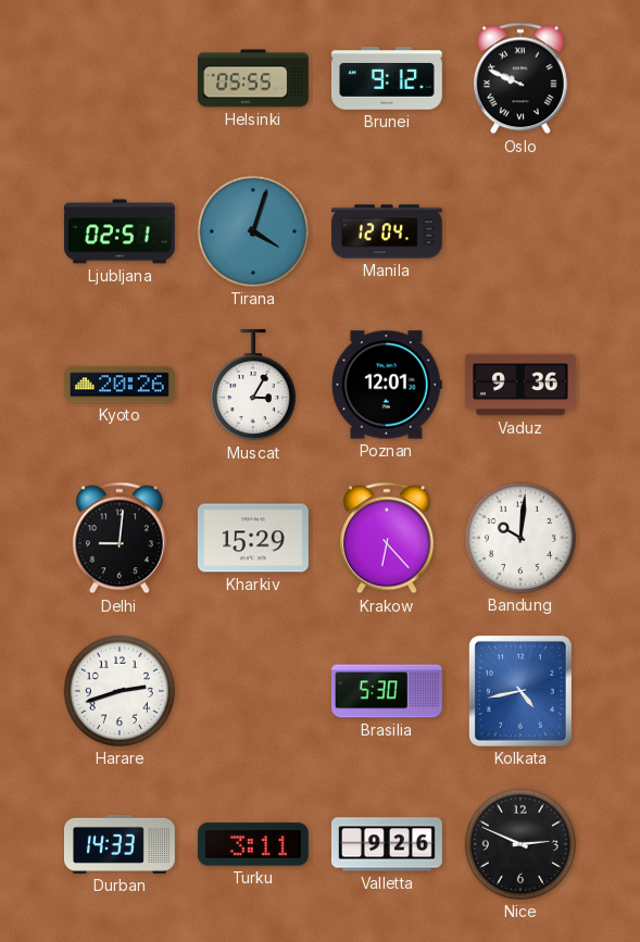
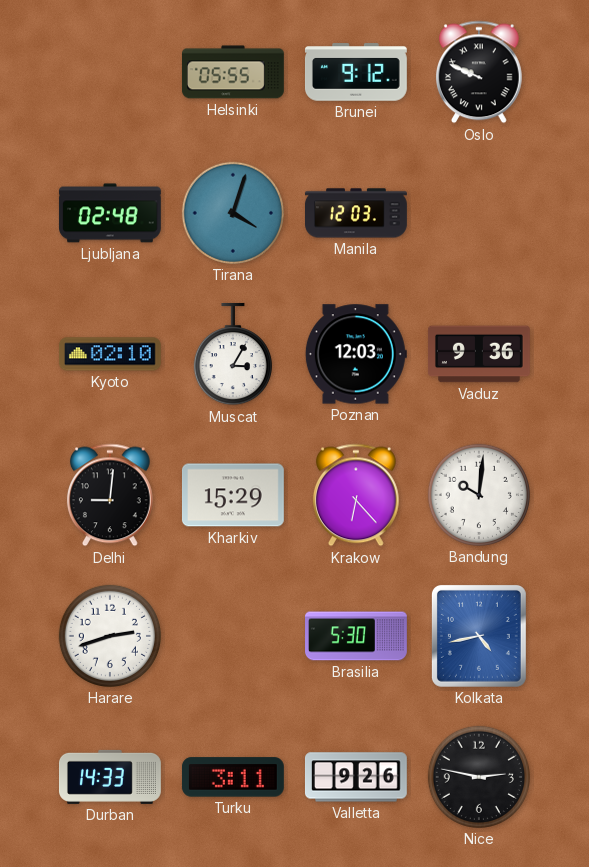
Ljubljana: 02:51 -> 02:48
Manila: 12:04 -> 12:03
Kyoto: 20:26 -> 02:10
Poznan: 12:01 -> 12:03
Nice: 2:49 -> 2:47
